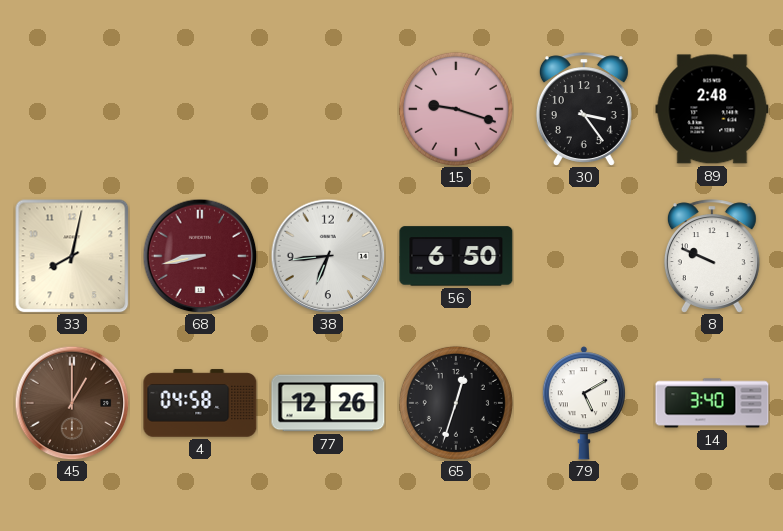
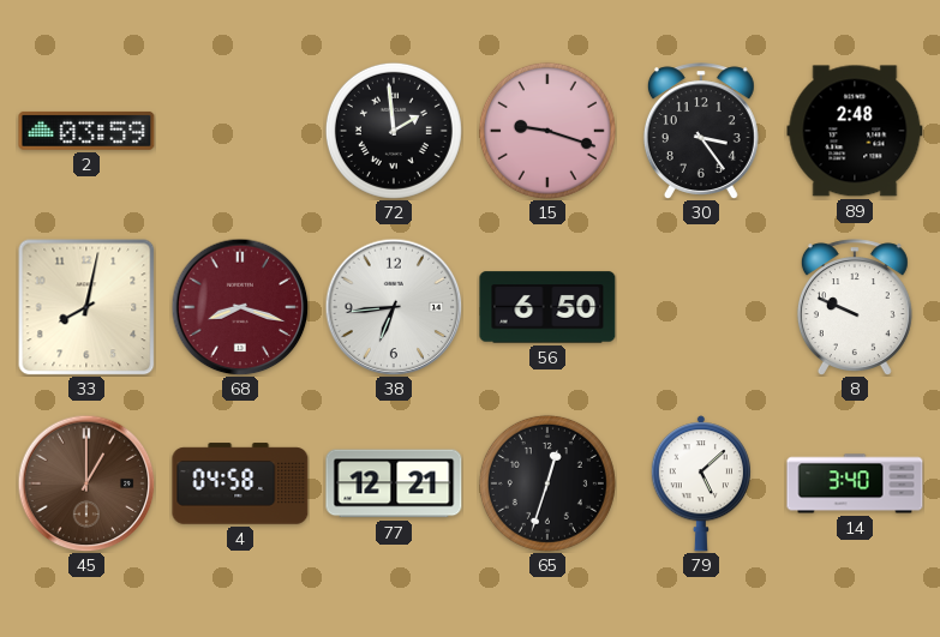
2: none -> 03:59
72: none -> 1:59
68: 8:43 -> 8:18
77: 12:26 -> 12:21
79: 5:10 -> 5:08
